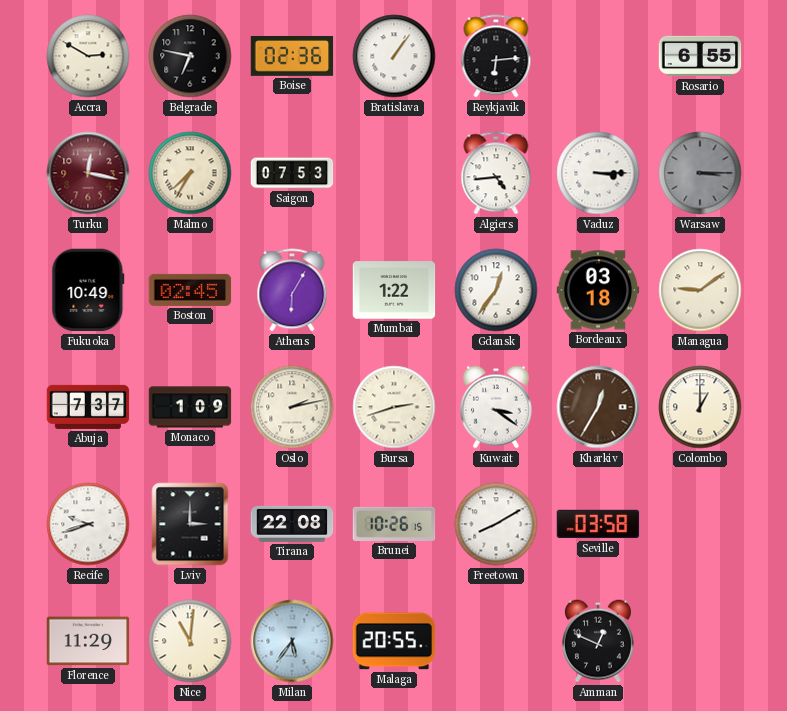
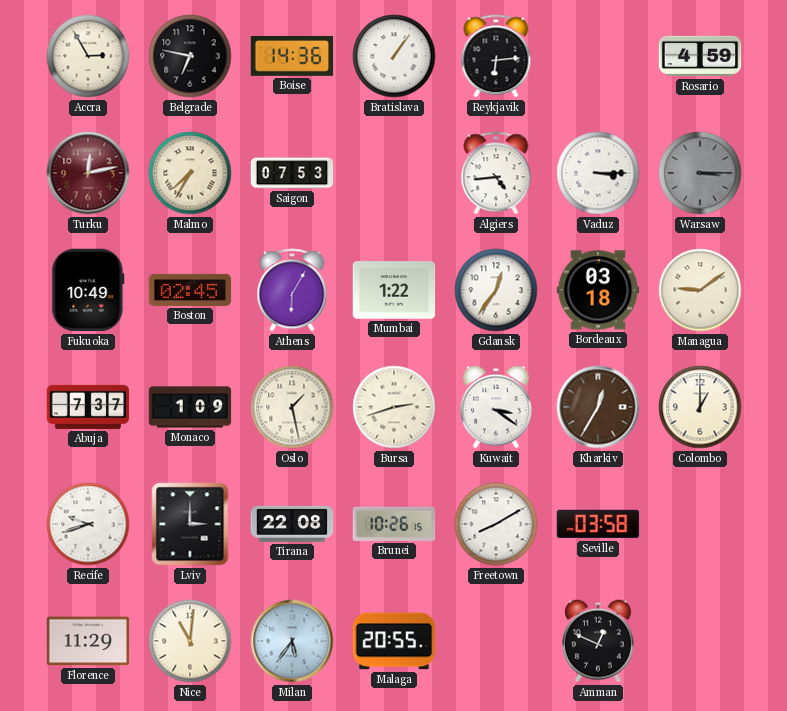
Accra: 2:50 -> 2:55
Boise: 02:36 -> 14:36
Rosario: 6:55 -> 4:59
Turku: 12:17 -> 12:13
Oslo: 2:13 -> 1:28
